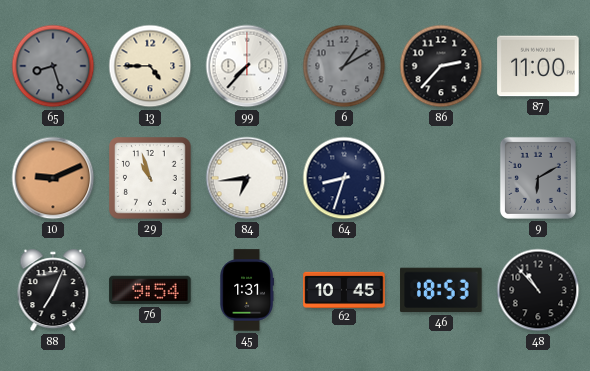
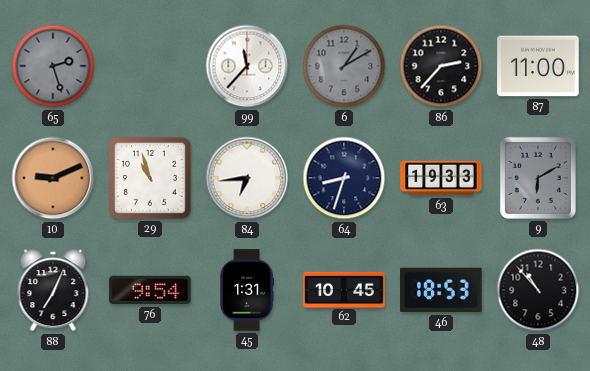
65: 8:27 -> 2:27
13: 4:45 -> none
99: 7:37 -> 11:37
63: none -> 19:33
